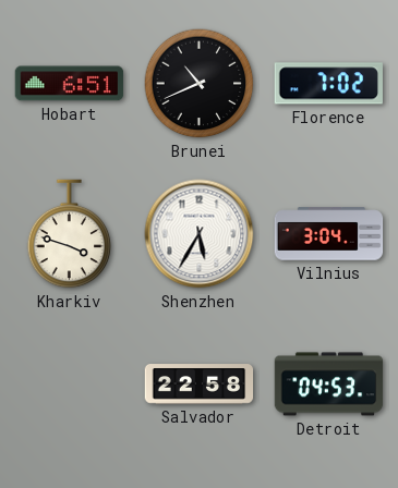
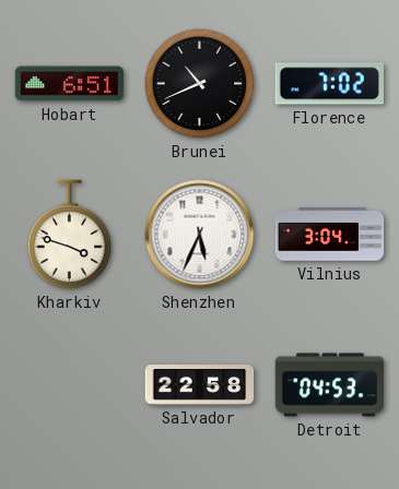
Shenzhen: 5:35 -> 5:34
